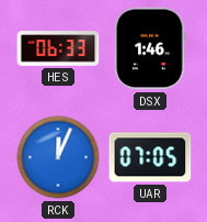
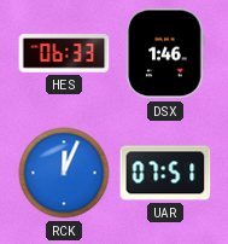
UAR: 07:05 -> 07:51
